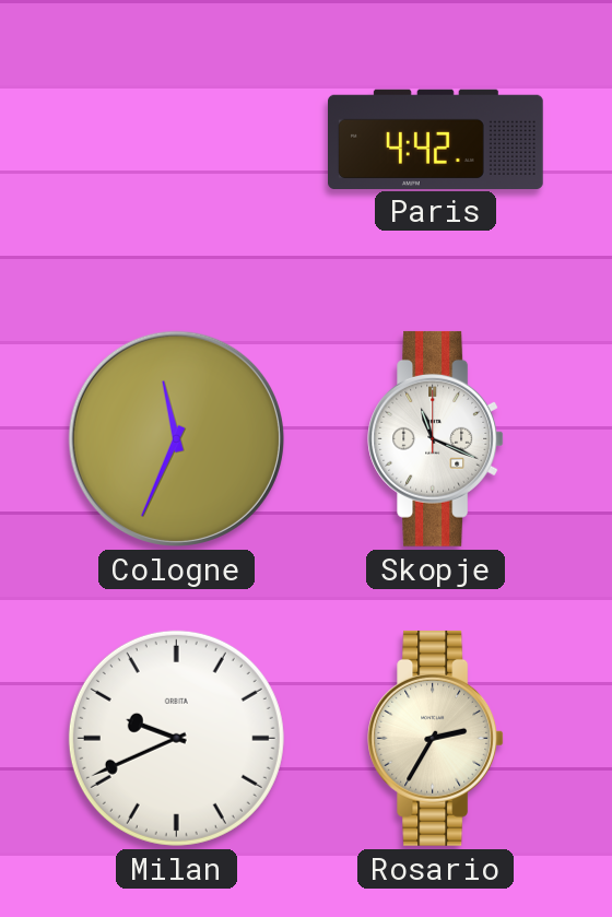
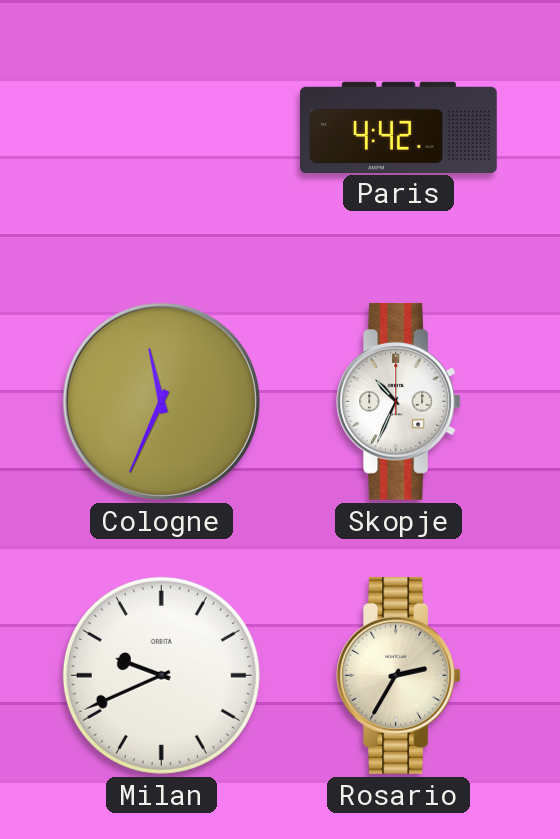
Skopje: 11:19 -> 10:34
